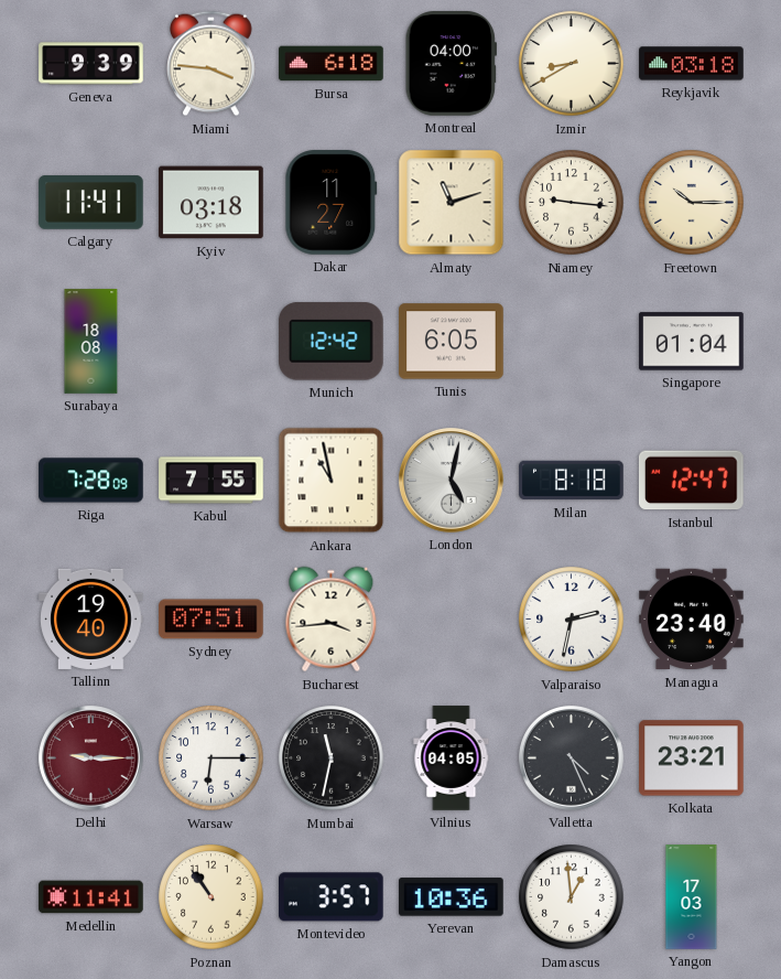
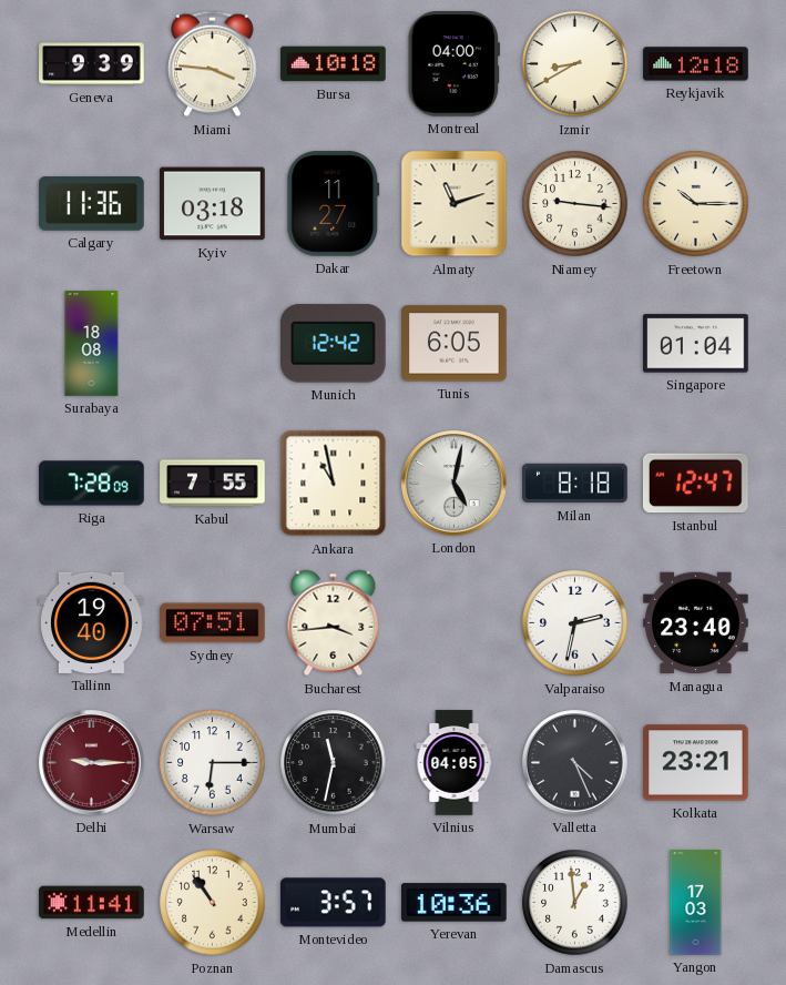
Bursa: 6:18 -> 10:18
Reykjavik: 03:18 -> 12:18
Calgary: 11:41 -> 11:36
